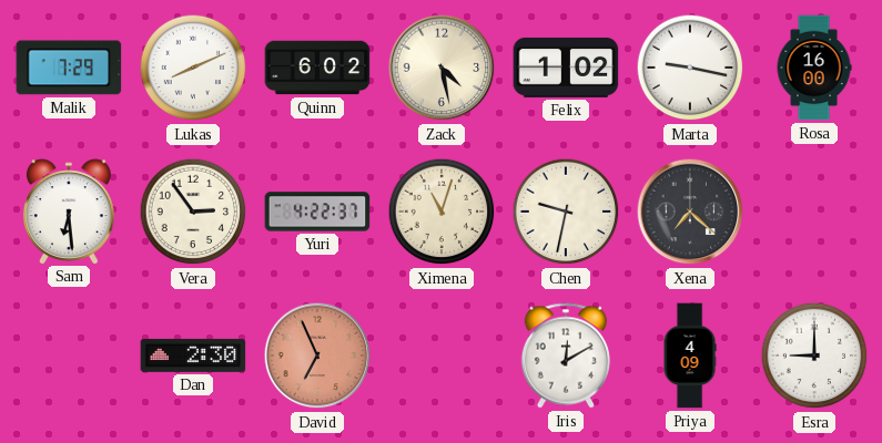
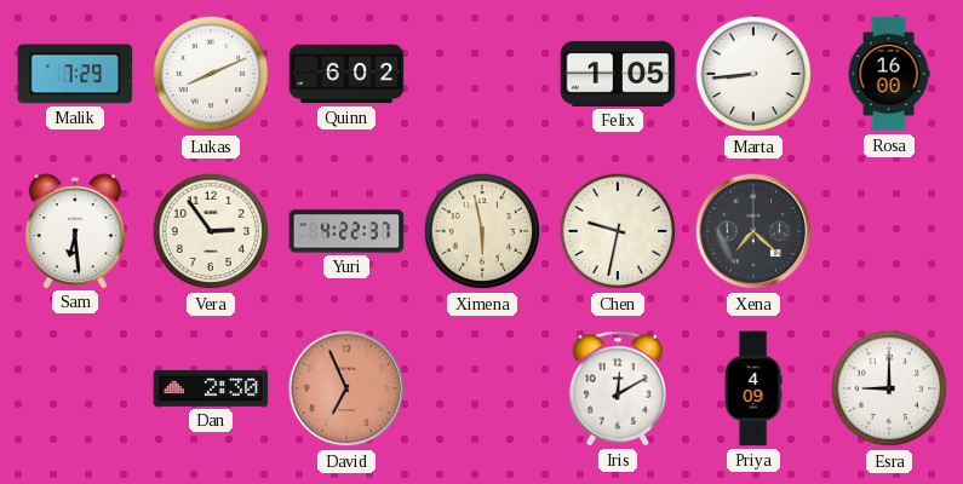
Zack: 4:28 -> none
Felix: 1:02 -> 1:05
Marta: 9:17 -> 8:44
Ximena: 11:03 -> 5:58
